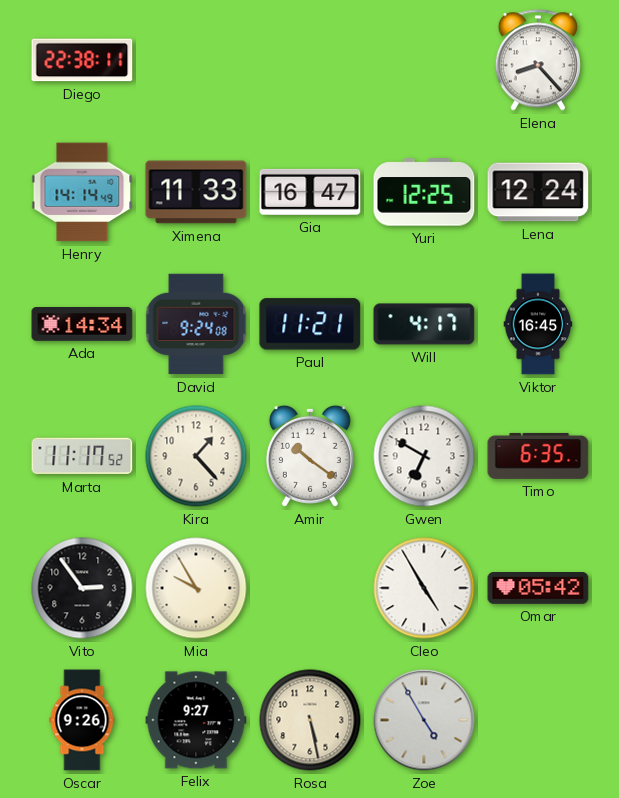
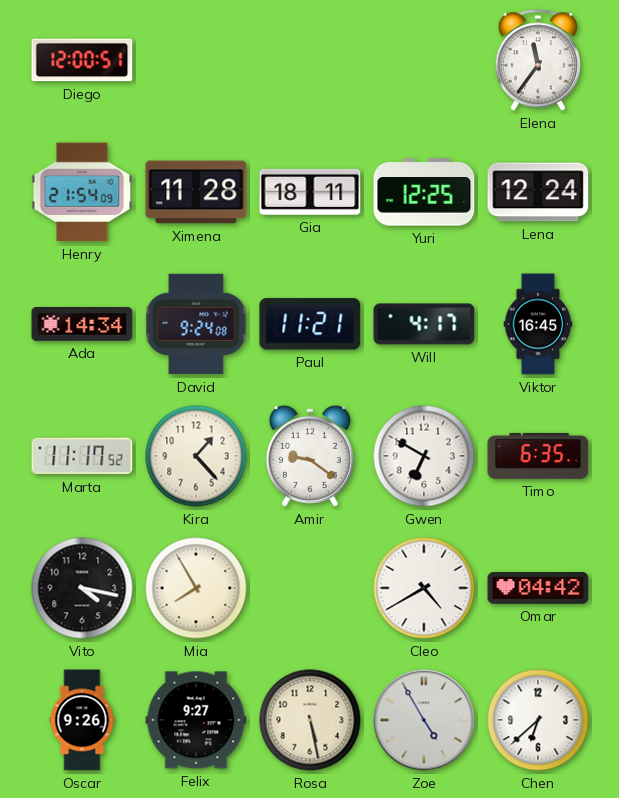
Diego: 22:38 -> 12:00
Elena: 8:23 -> 11:36
Henry: 14:14 -> 21:54
Ximena: 11:33 -> 11:28
Gia: 16:47 -> 18:11
Amir: 10:21 -> 9:21
Vito: 2:54 -> 4:17
Mia: 9:55 -> 7:55
Cleo: 4:55 -> 4:40
Omar: 05:42 -> 04:42
Chen: none -> 6:38
